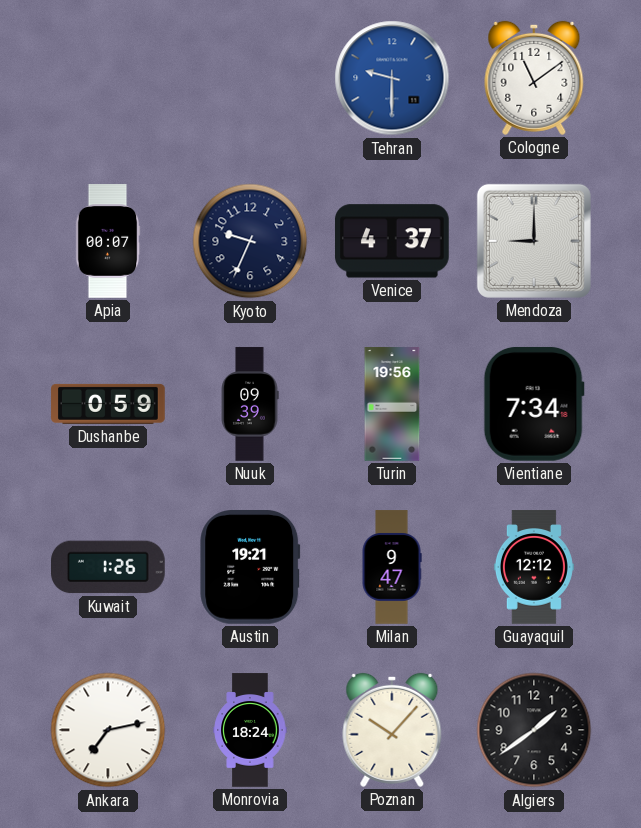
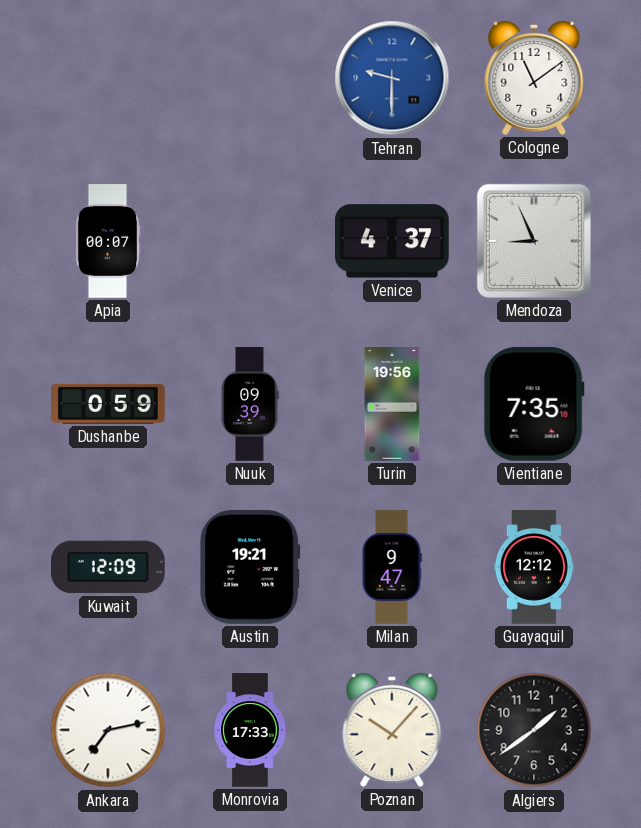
Kyoto: 9:34 -> none
Mendoza: 9:00 -> 8:56
Vientiane: 7:34 -> 7:35
Kuwait: 1:26 -> 12:09
Monrovia: 18:24 -> 17:33
